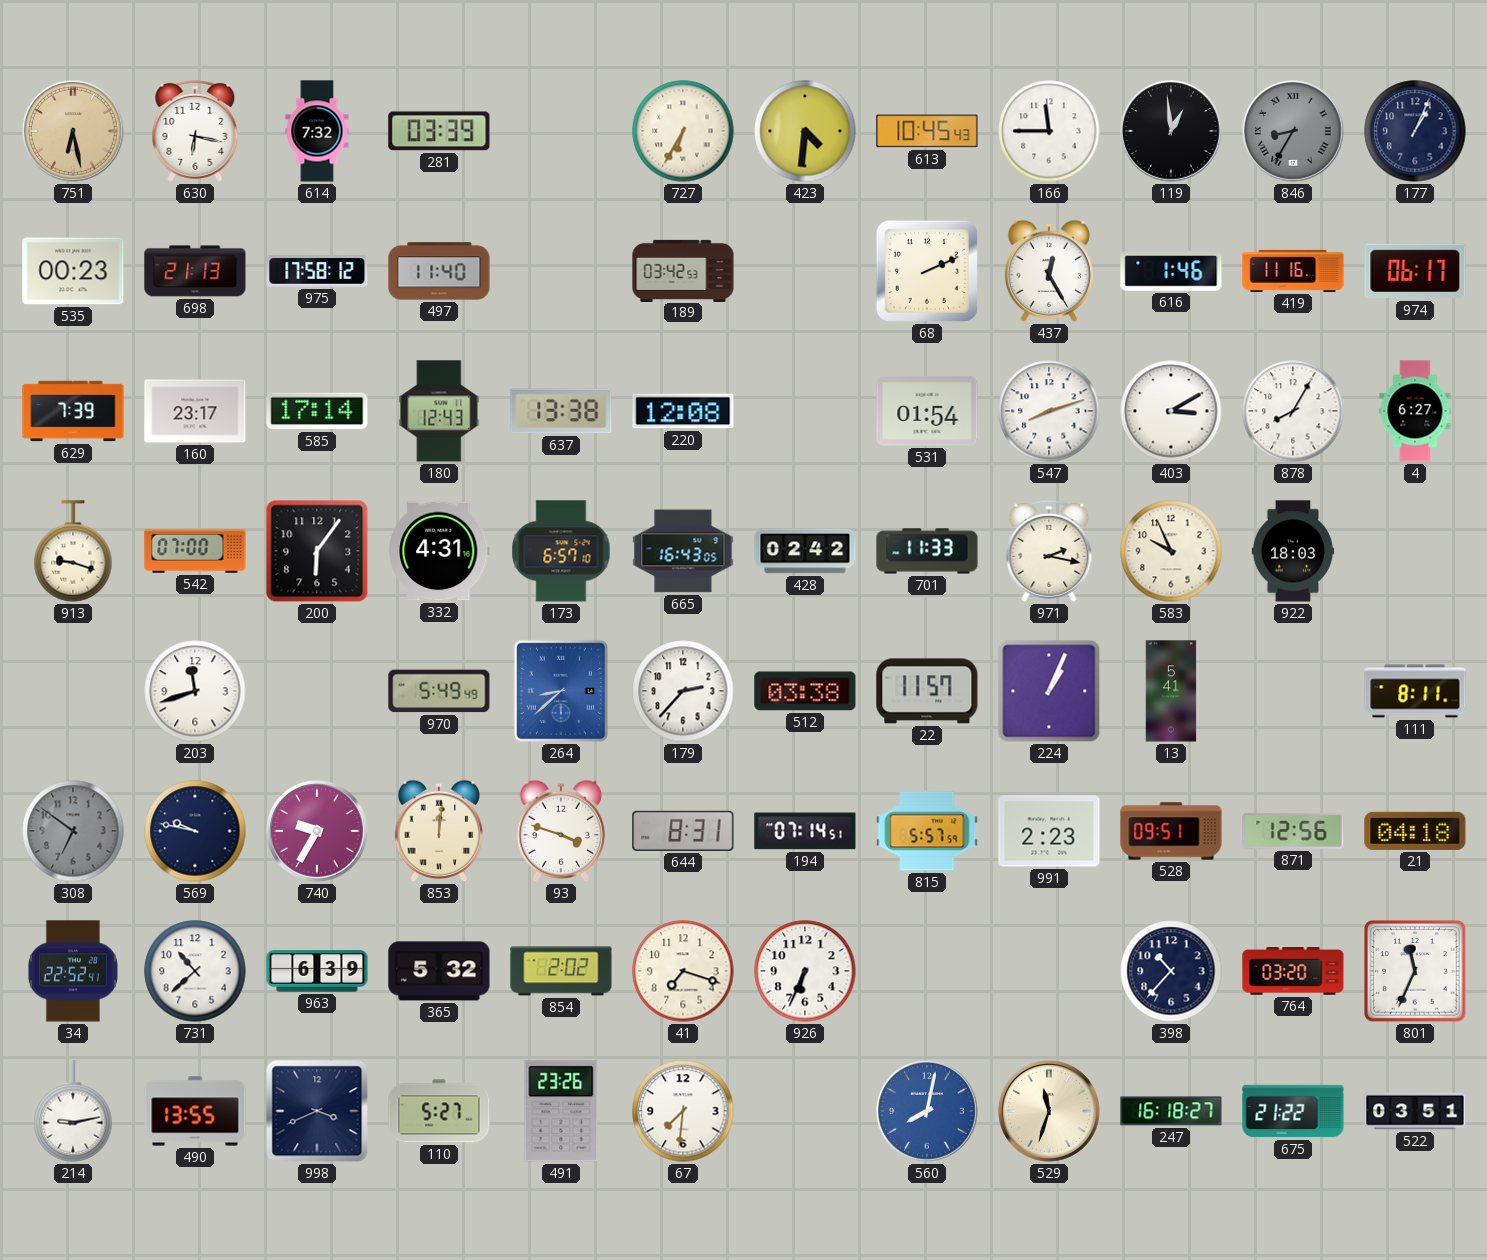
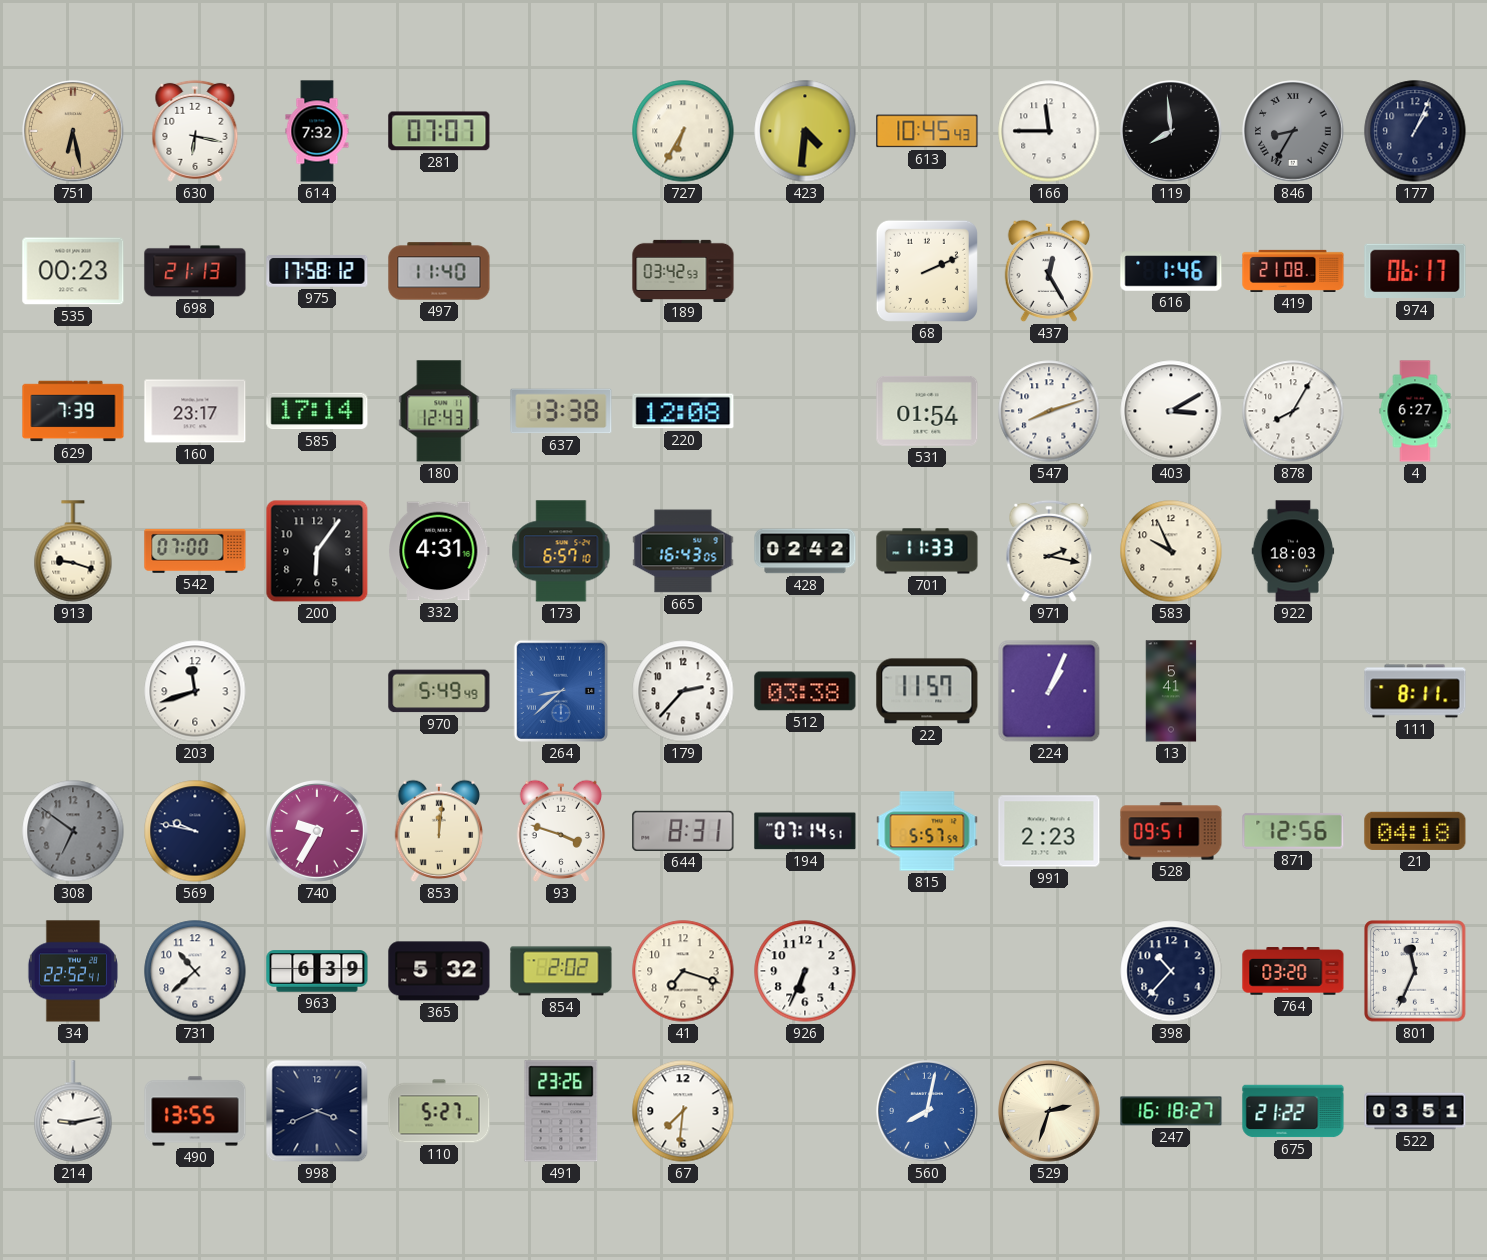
281: 03:39 -> 07:07
119: 12:59 -> 7:59
419: 11:16 -> 21:08
529: 11:33 -> 2:33
